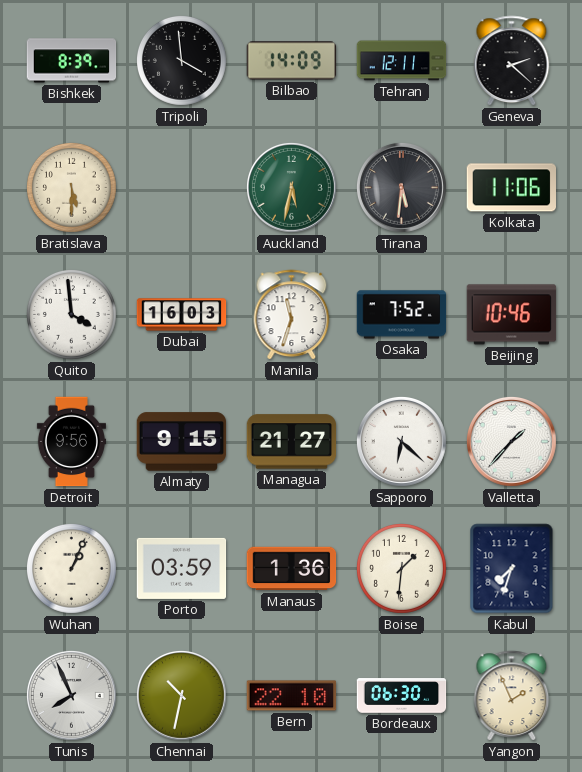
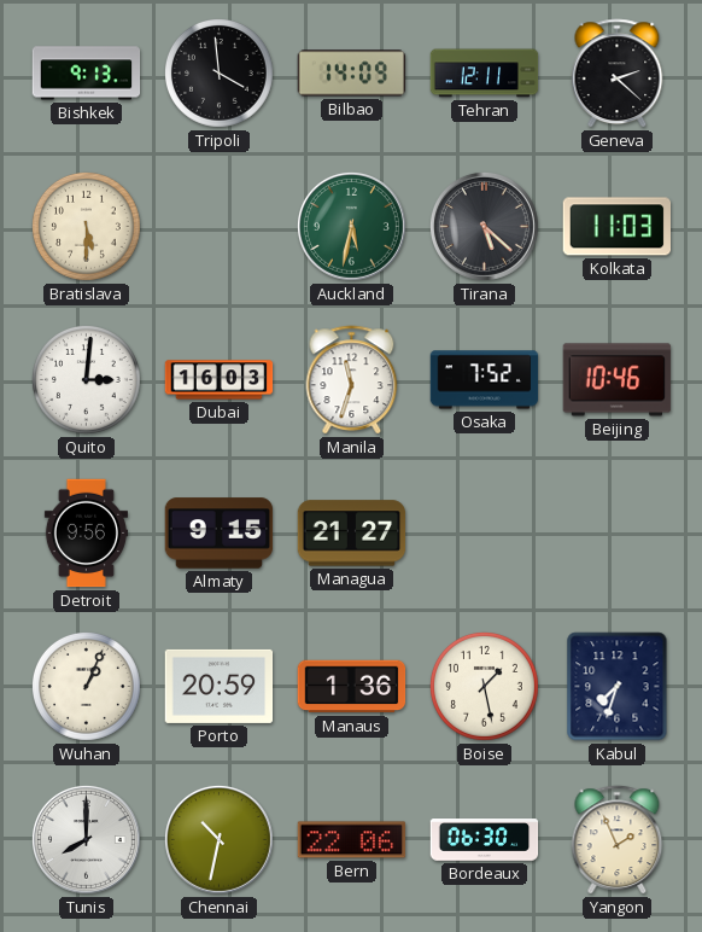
Bishkek: 8:39 -> 9:13
Tirana: 5:31 -> 5:22
Kolkata: 11:06 -> 11:03
Quito: 3:59 -> 3:01
Sapporo: 6:22 -> none
Valletta: 1:37 -> none
Porto: 03:59 -> 20:59
Boise: 1:31 -> 1:28
Tunis: 7:56 -> 8:00
Bern: 22:10 -> 22:06
